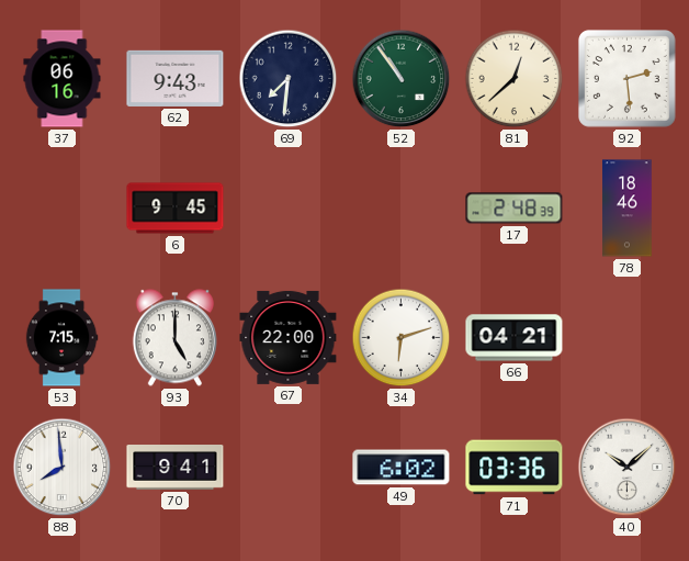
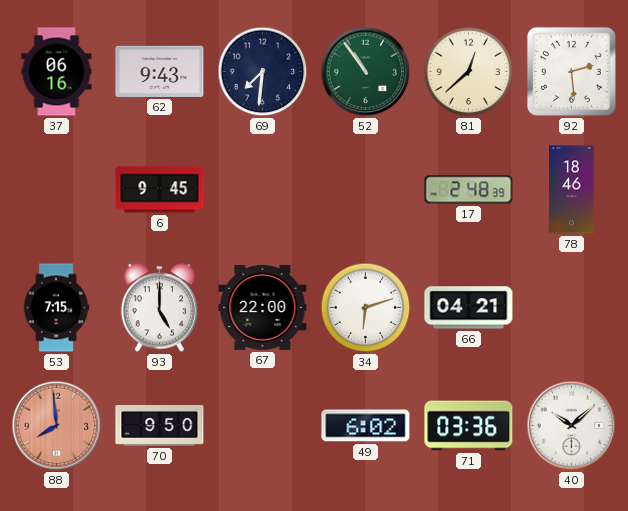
88 dial: white -> salmon
70: 9:41 -> 9:50
